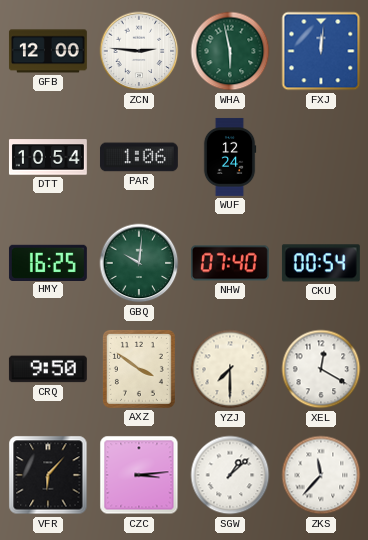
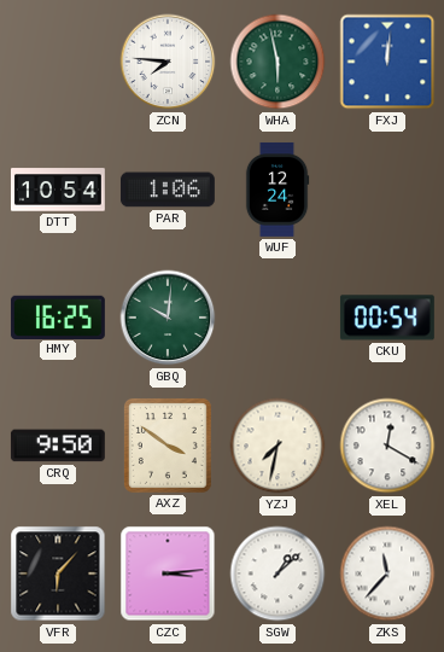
GFB: 12:00 -> none
ZCN: 2:46 -> 7:46
NHW: 07:40 -> none
YZJ: 7:30 -> 7:32
